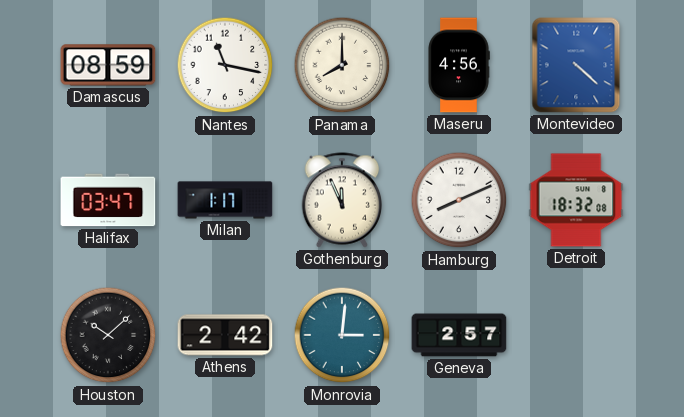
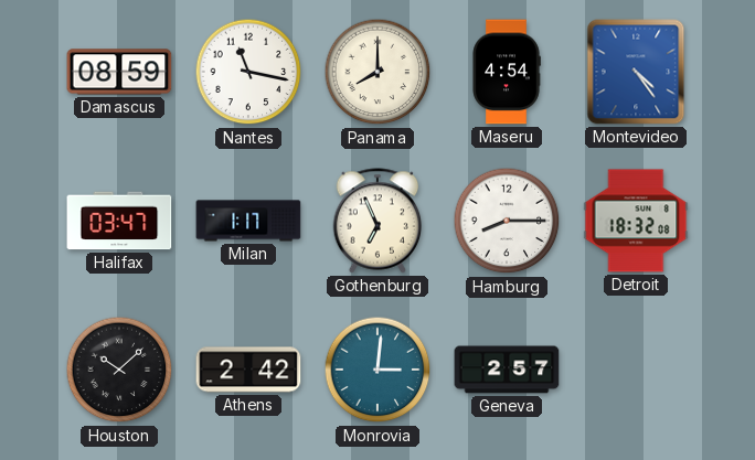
Maseru: 4:56 -> 4:54
Montevideo: 4:22 -> 4:24
Gothenburg: 11:56 -> 6:56
Hamburg: 8:11 -> 8:15
